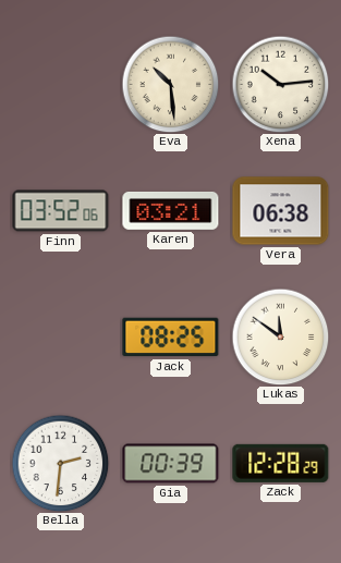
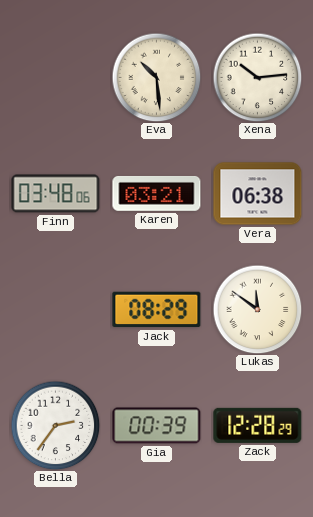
Finn: 03:52 -> 03:48
Jack: 08:25 -> 08:29
Bella: 2:31 -> 2:36
